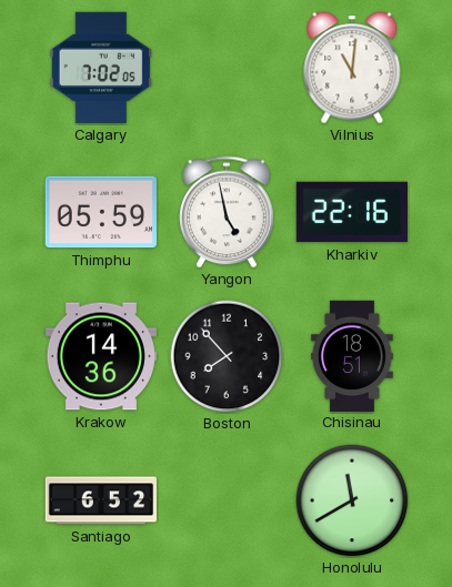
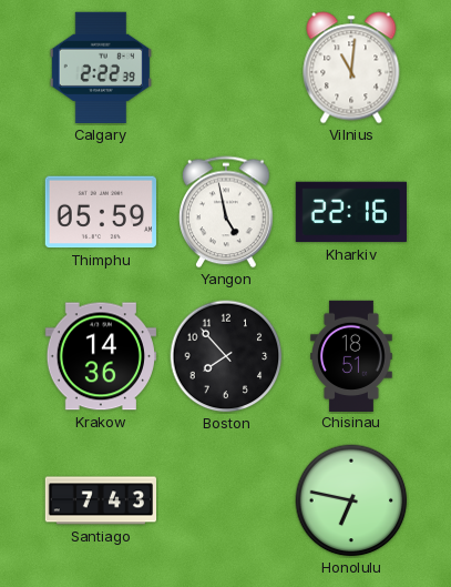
Calgary: 7:02 -> 2:22
Santiago: 6:52 -> 7:43
Honolulu: 11:40 -> 6:47
